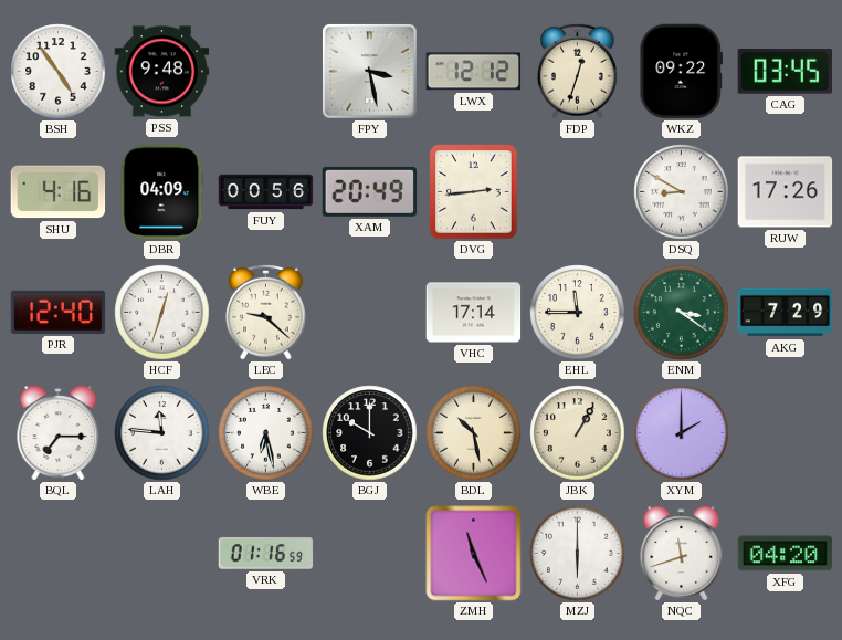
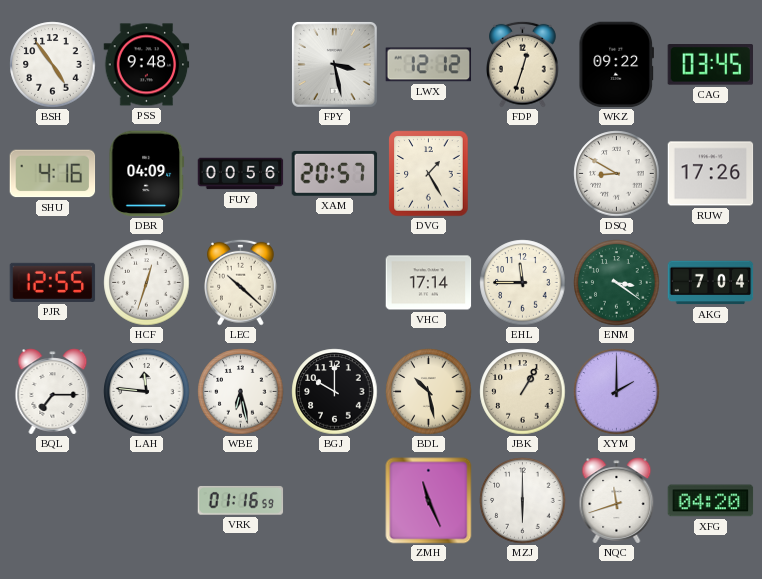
XAM: 20:49 -> 20:57
DVG: 2:44 -> 1:25
PJR: 12:40 -> 12:55
LEC: 9:22 -> 10:22
AKG: 7:29 -> 7:04
